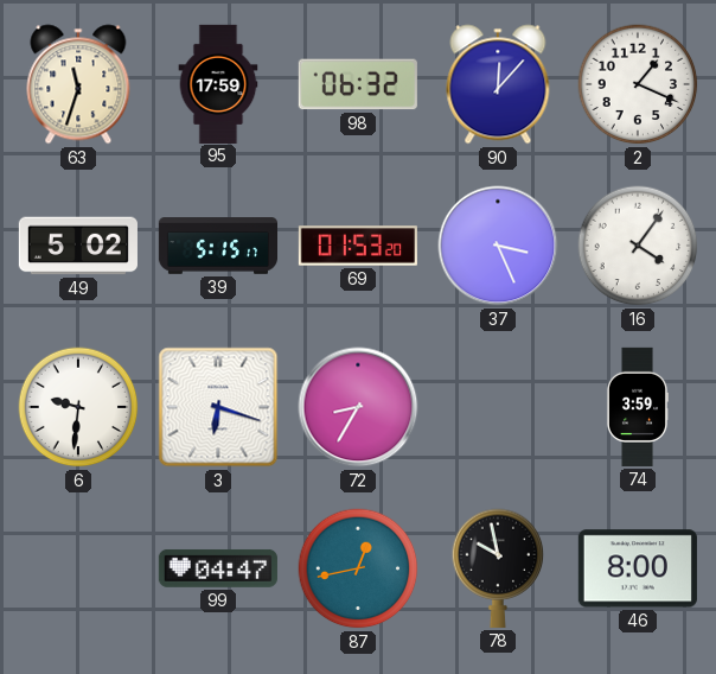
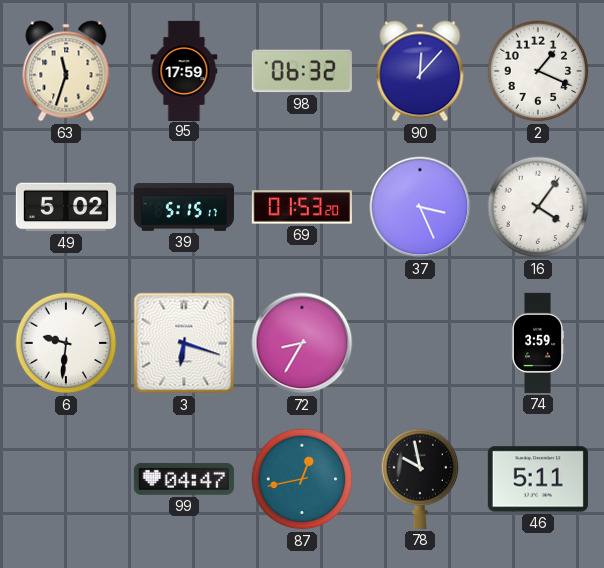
46: 8:00 -> 5:11
